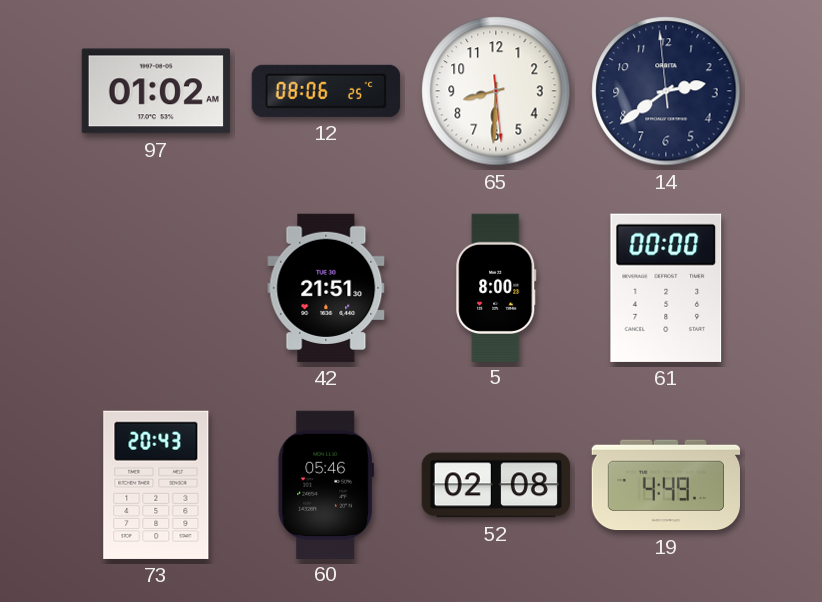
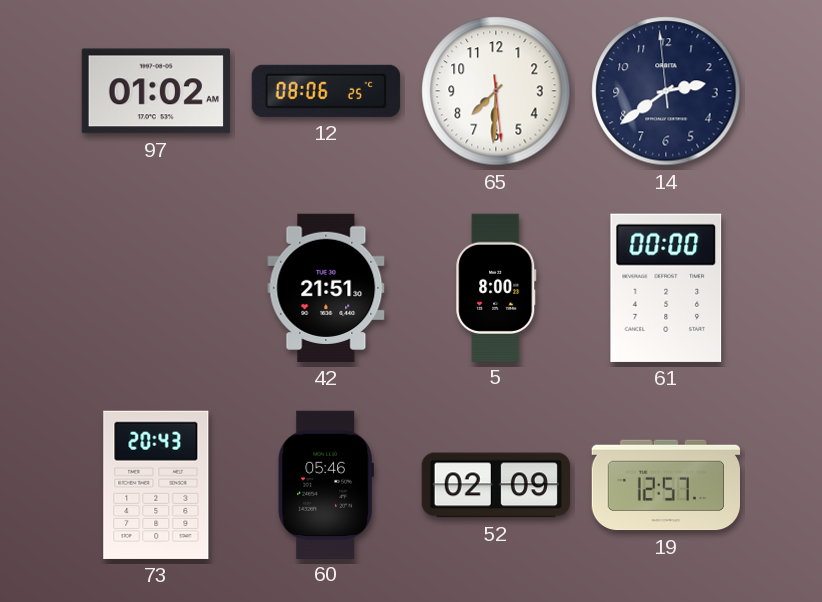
65: 8:30 -> 7:30
52: 02:08 -> 02:09
19: 4:49 -> 12:57
